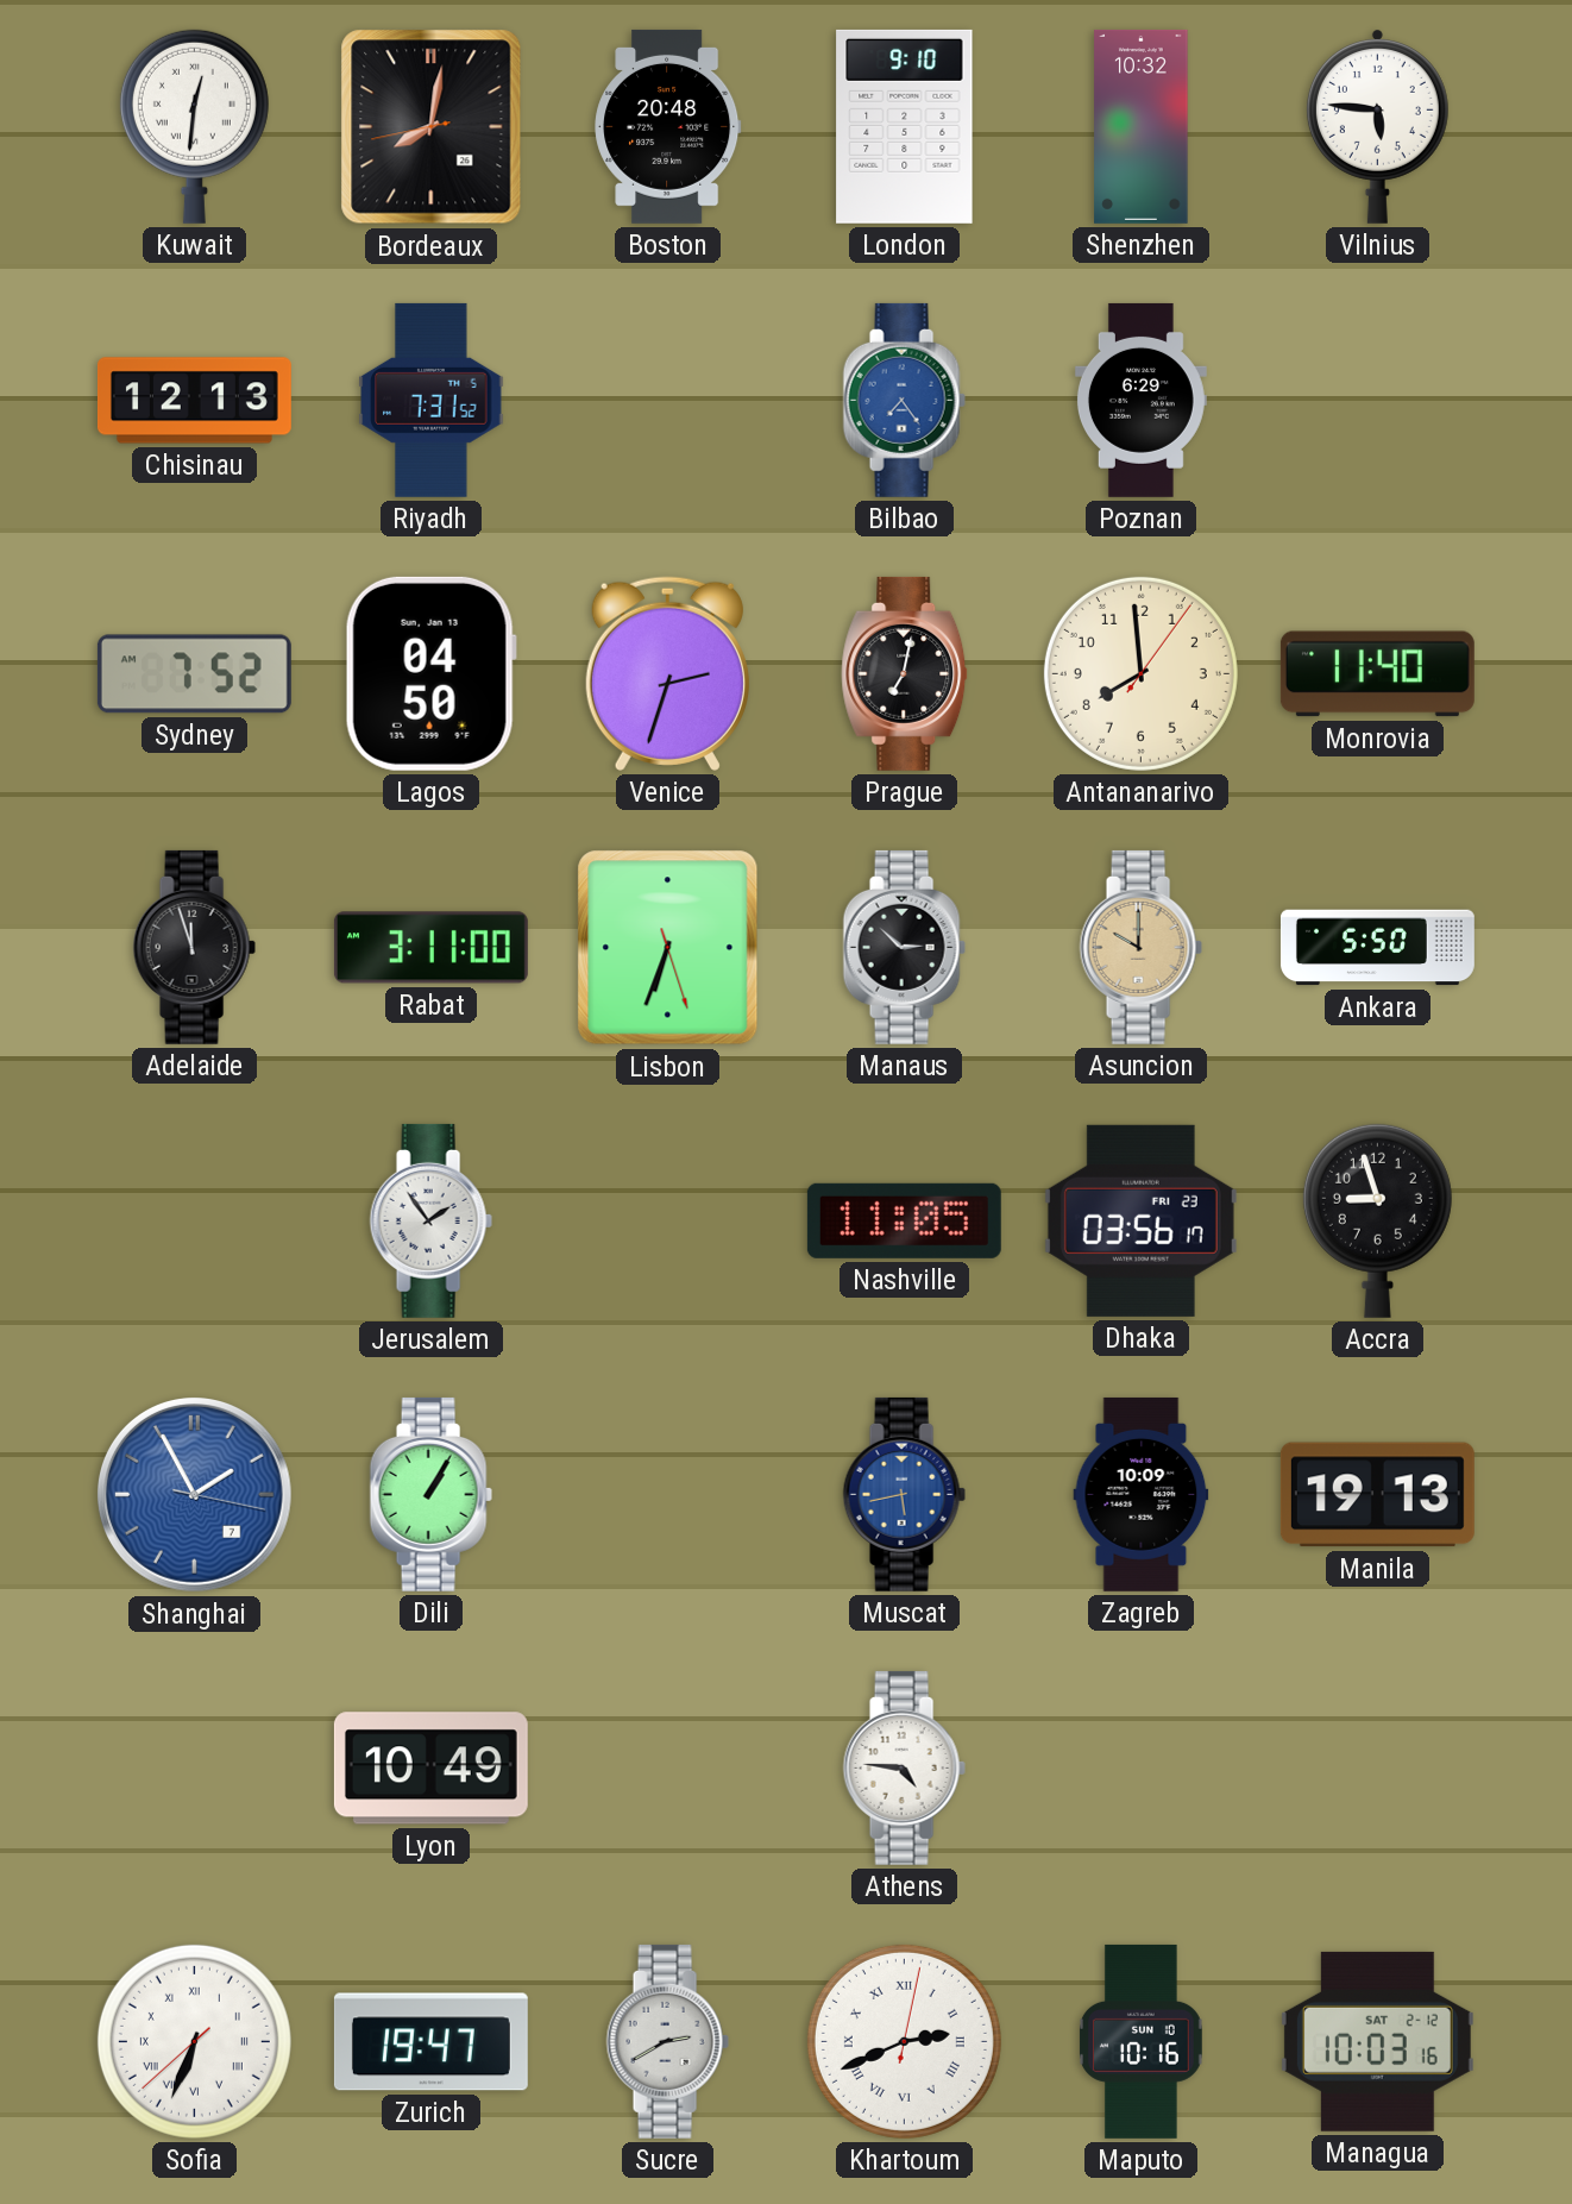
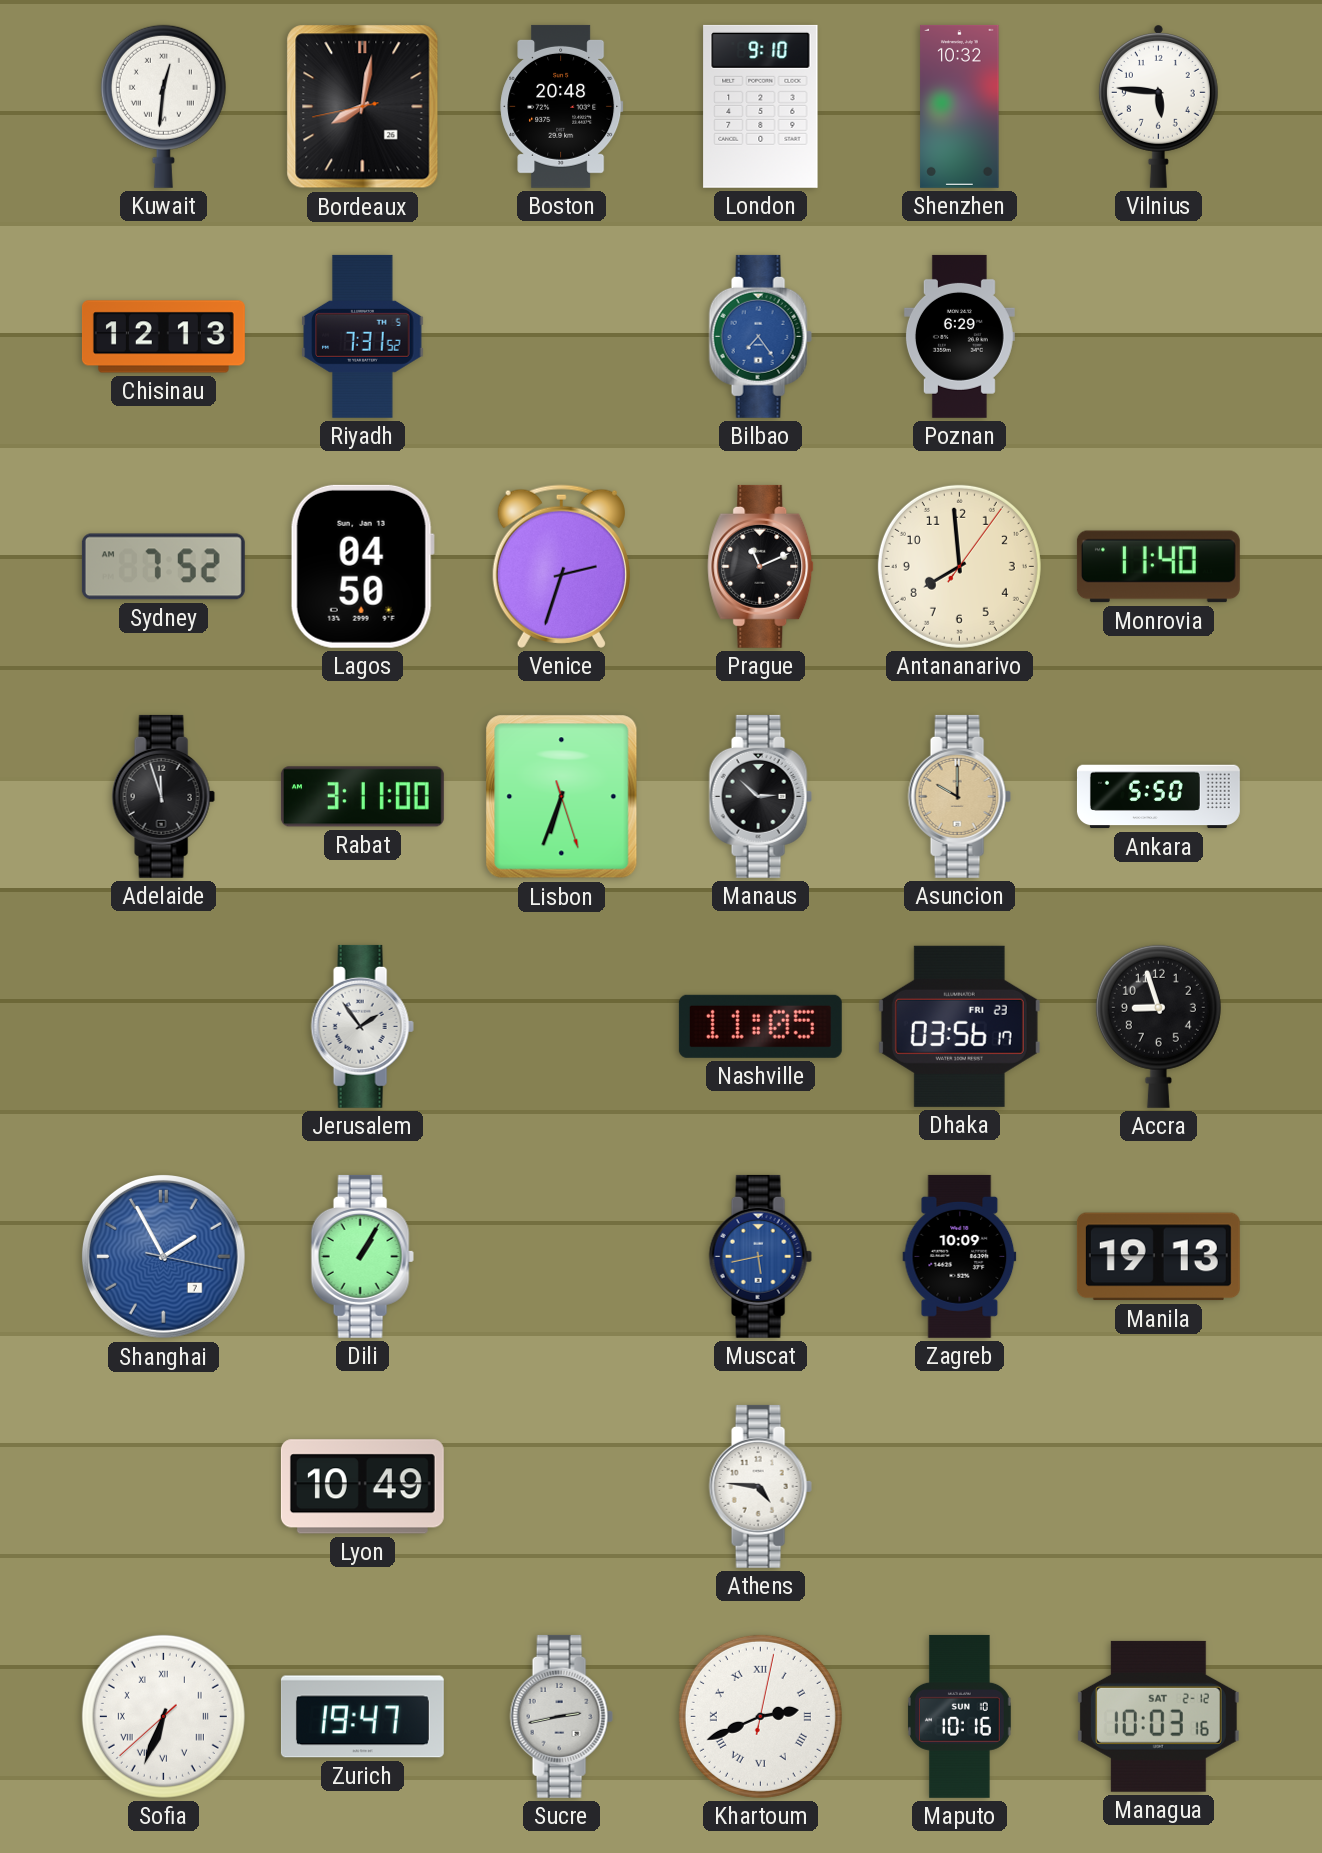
Prague: 7:02 -> 11:11
Sucre: 2:40 -> 2:43
